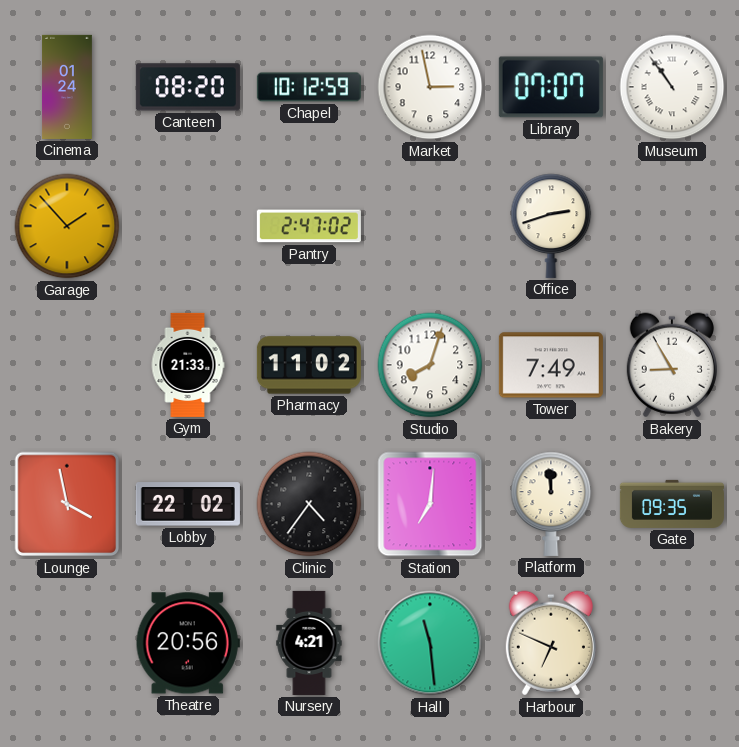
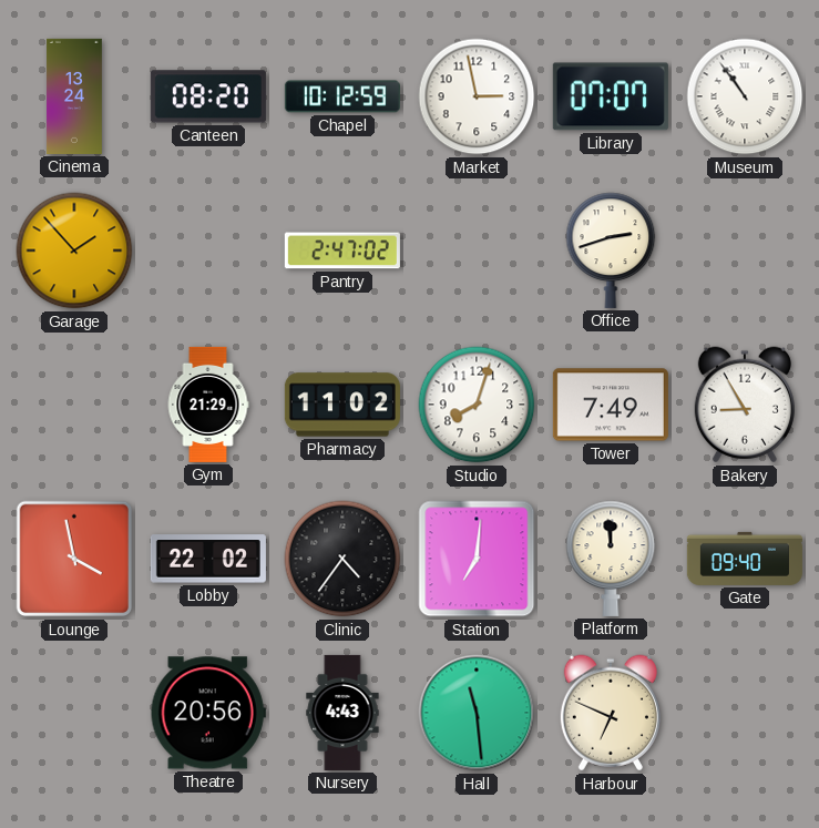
Cinema: 01:24 -> 13:24
Gym: 21:33 -> 21:29
Gate: 09:35 -> 09:40
Nursery: 4:21 -> 4:43
